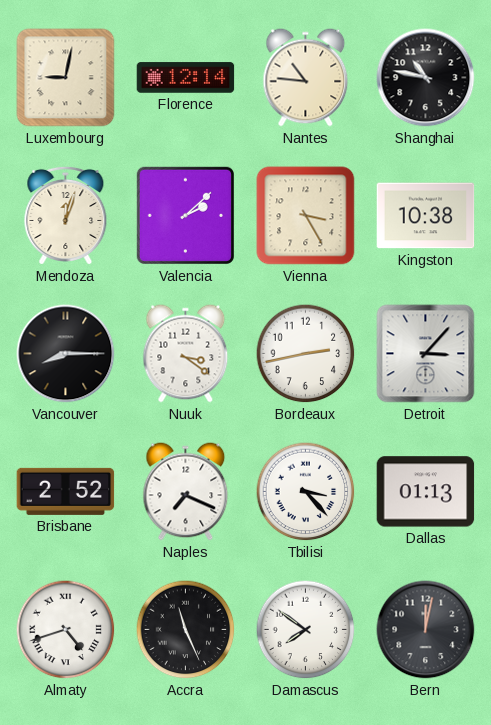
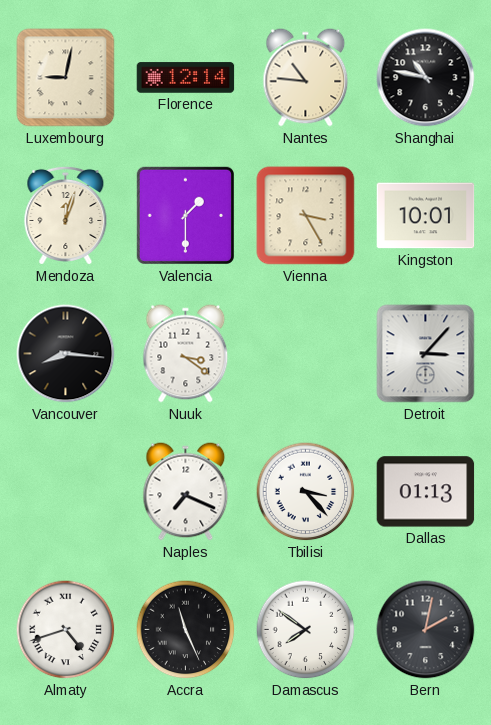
Valencia: 2:08 -> 1:30
Kingston: 10:38 -> 10:01
Vancouver: 8:15 -> 8:16
Bordeaux: 2:43 -> none
Brisbane: 2:52 -> none
Bern: 12:02 -> 2:02
